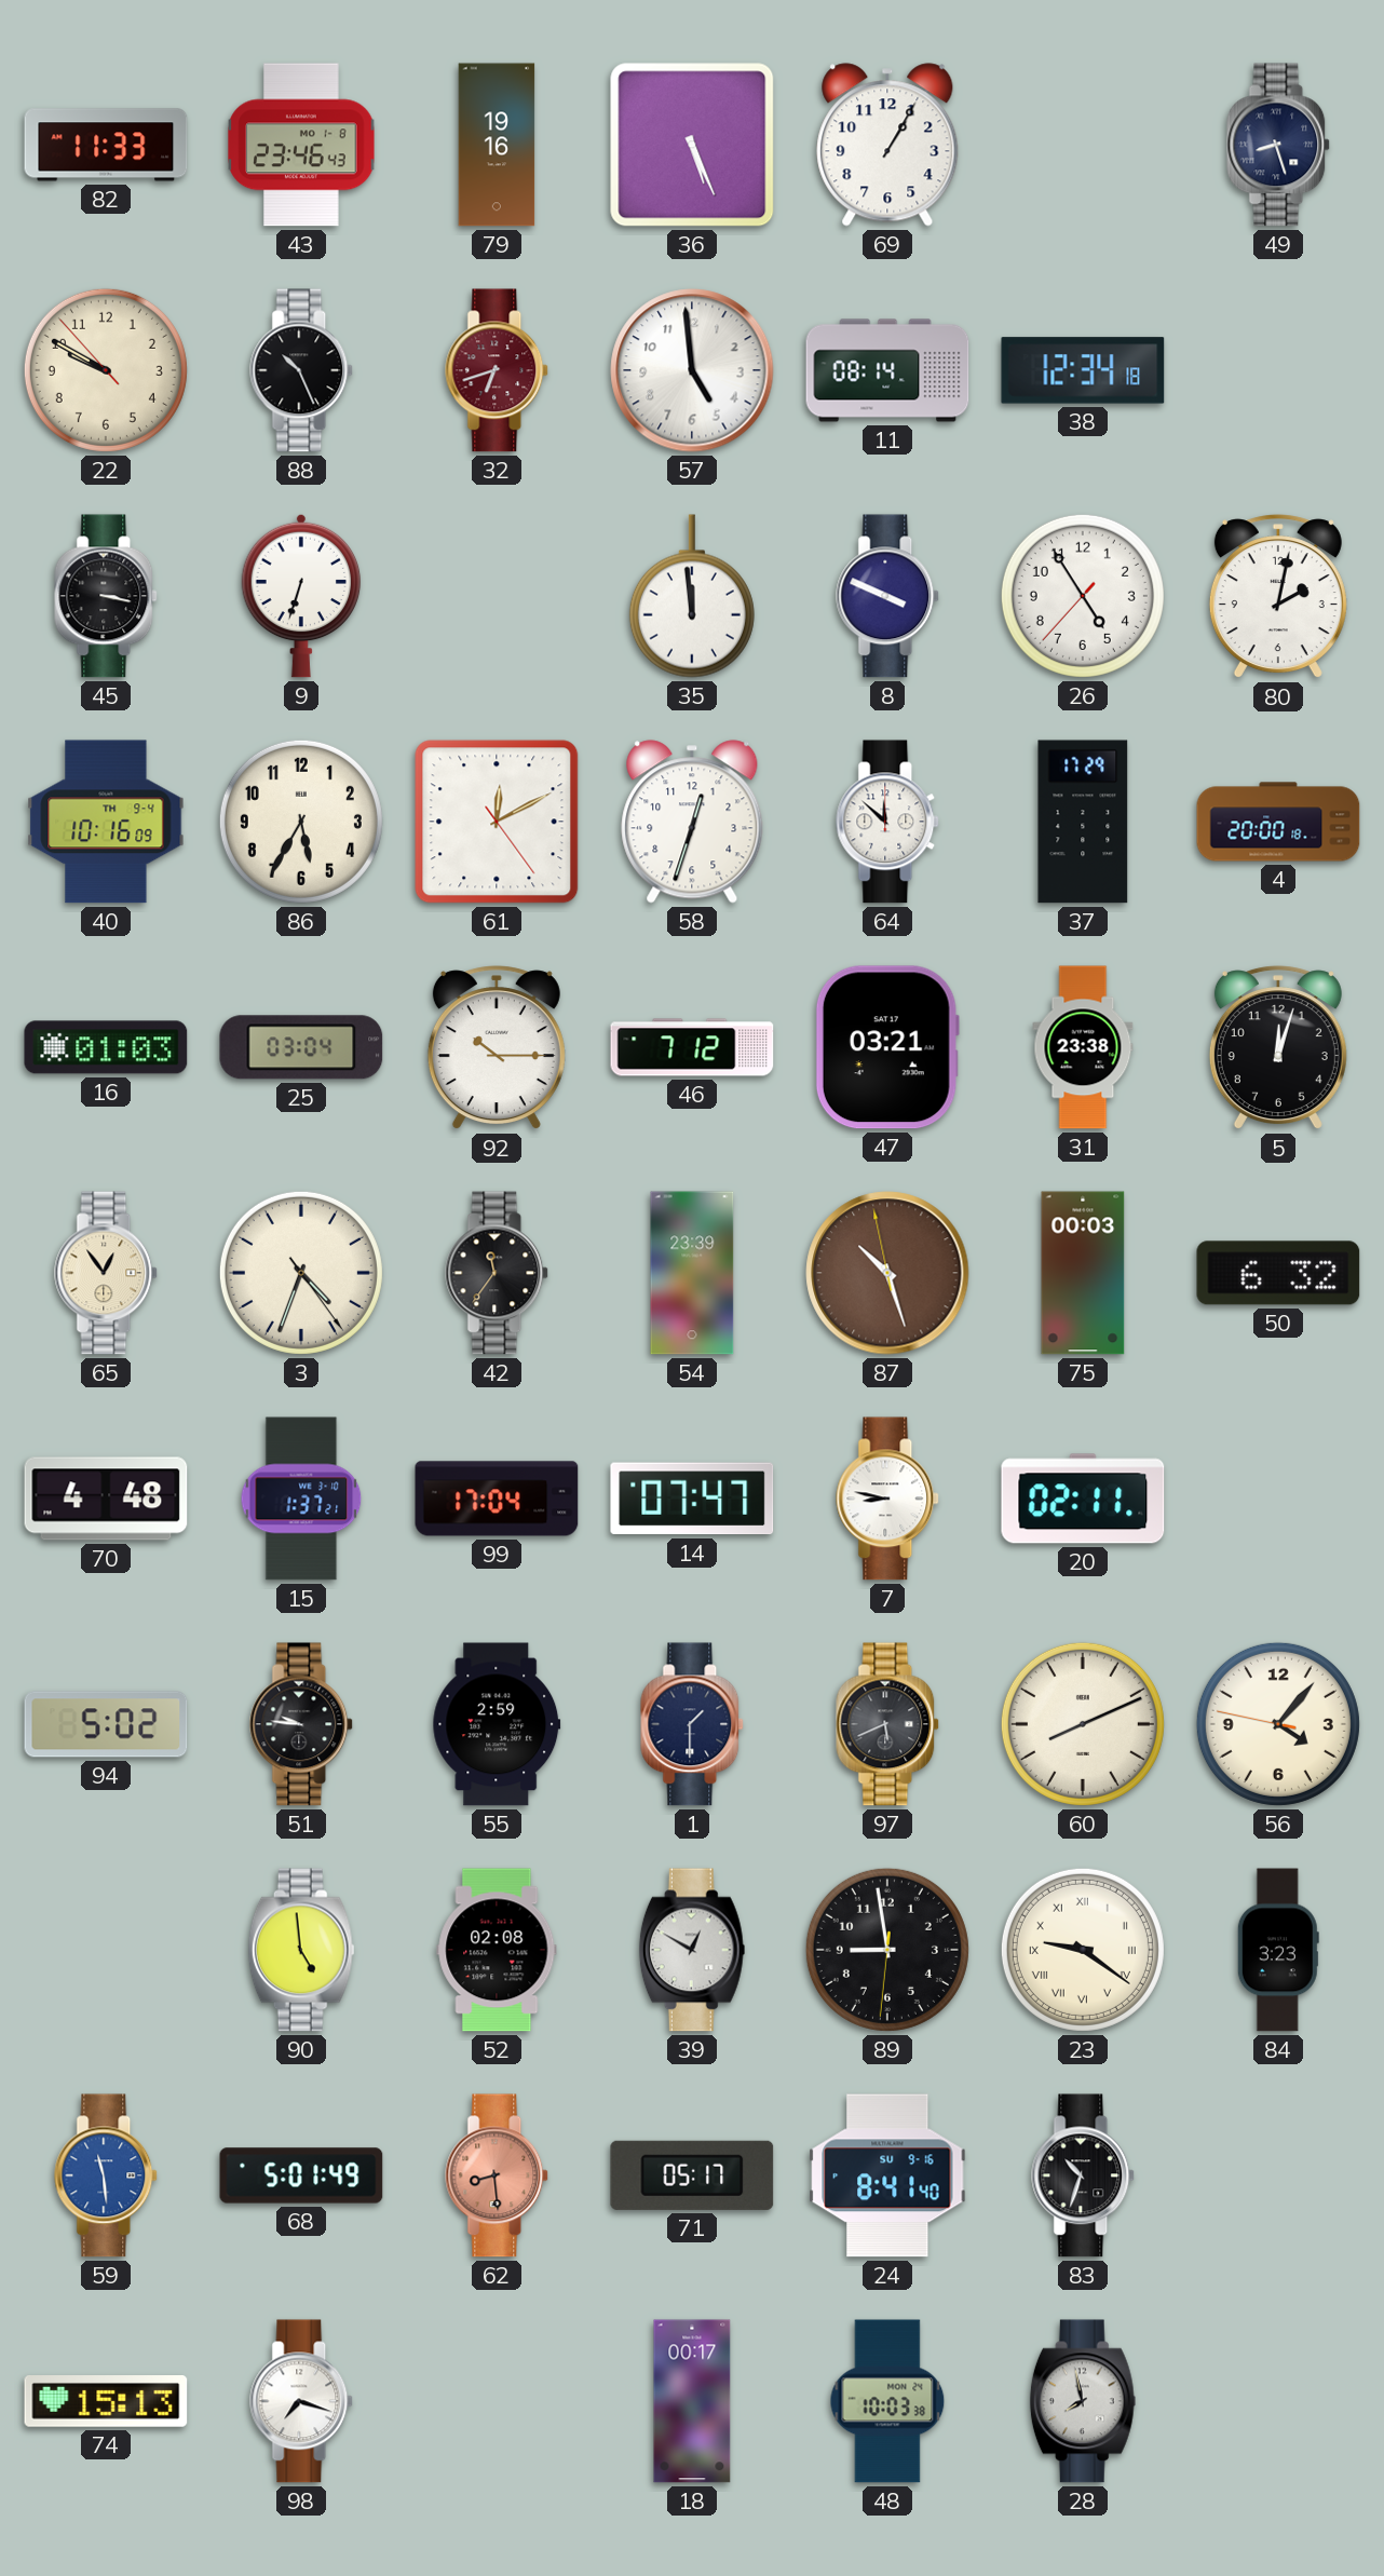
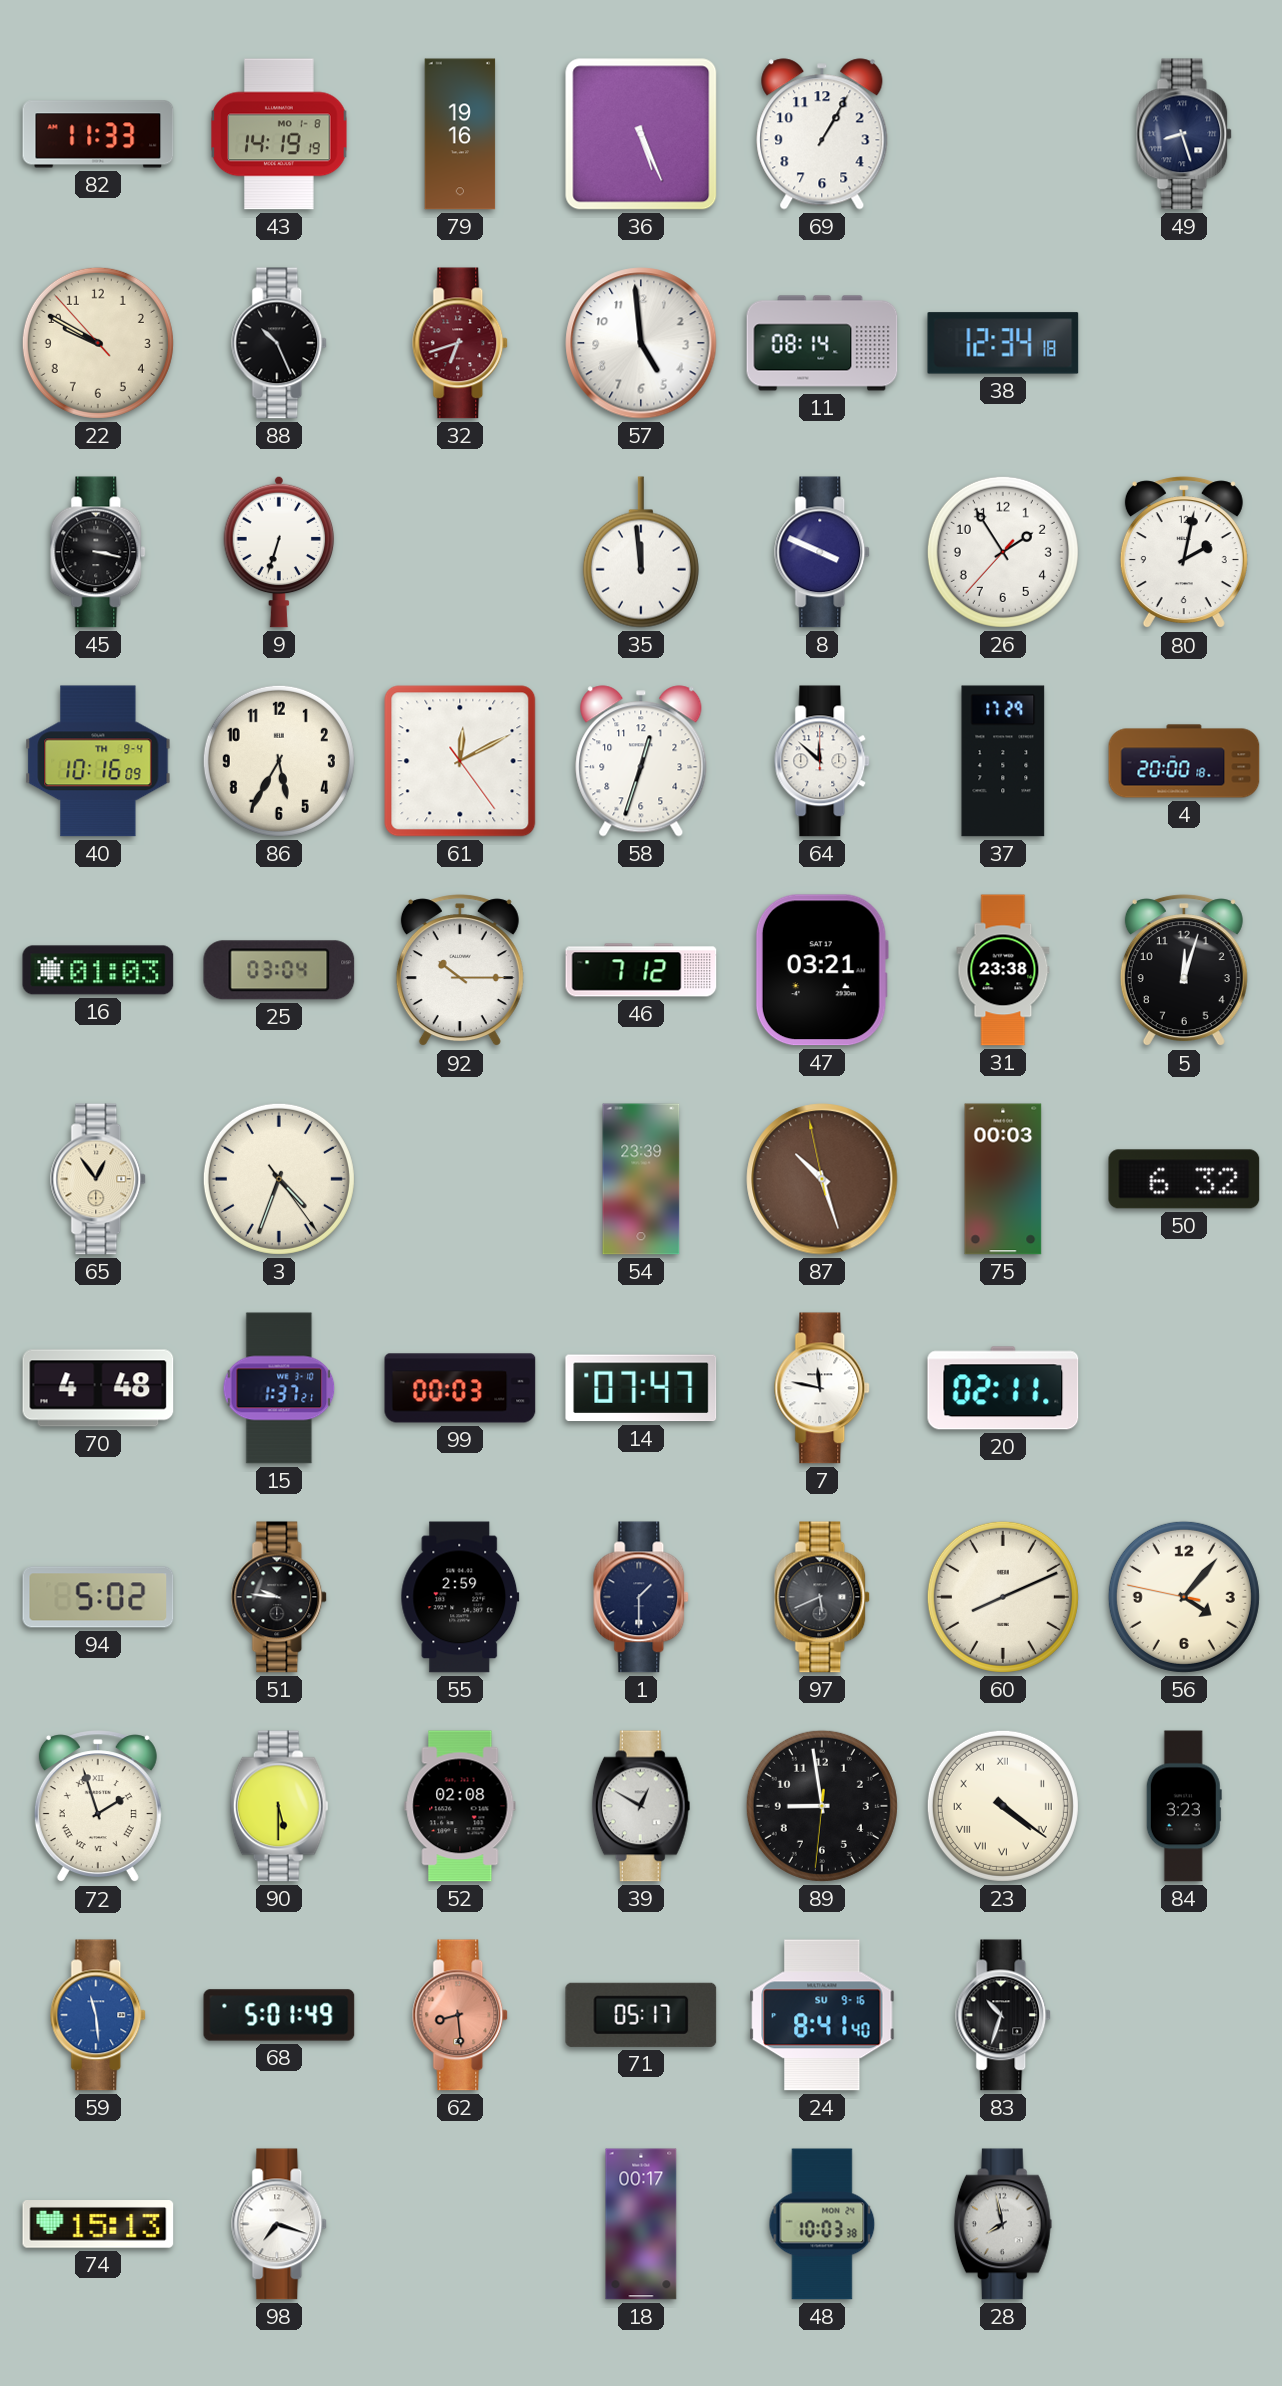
43: 23:46 -> 14:19
26: 4:54 -> 1:54
42: 11:36 -> none
99: 17:04 -> 00:03
7: 8:47 -> 11:47
72: none -> 1:57
90: 4:59 -> 5:30
23: 9:21 -> 4:21
